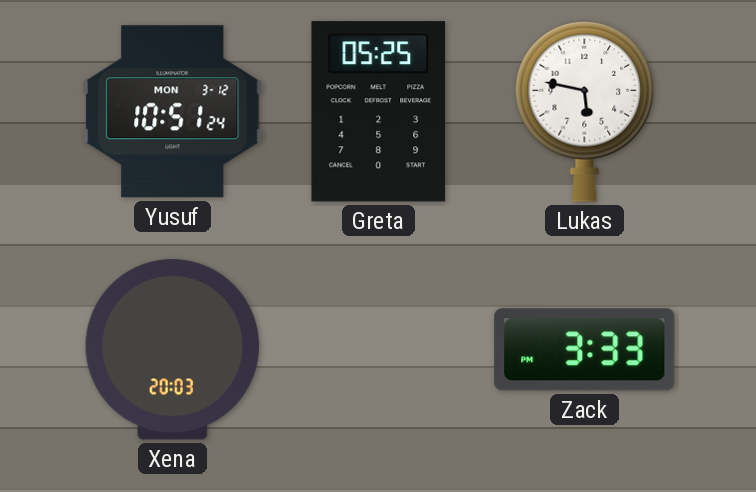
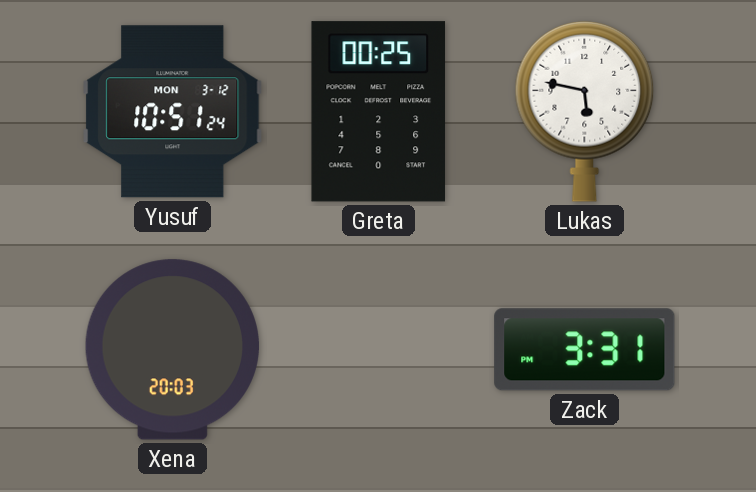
Greta: 05:25 -> 00:25
Zack: 3:33 -> 3:31
